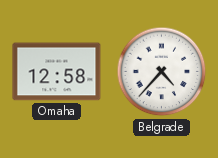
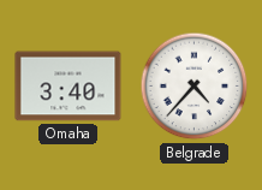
Omaha: 12:58 -> 3:40
